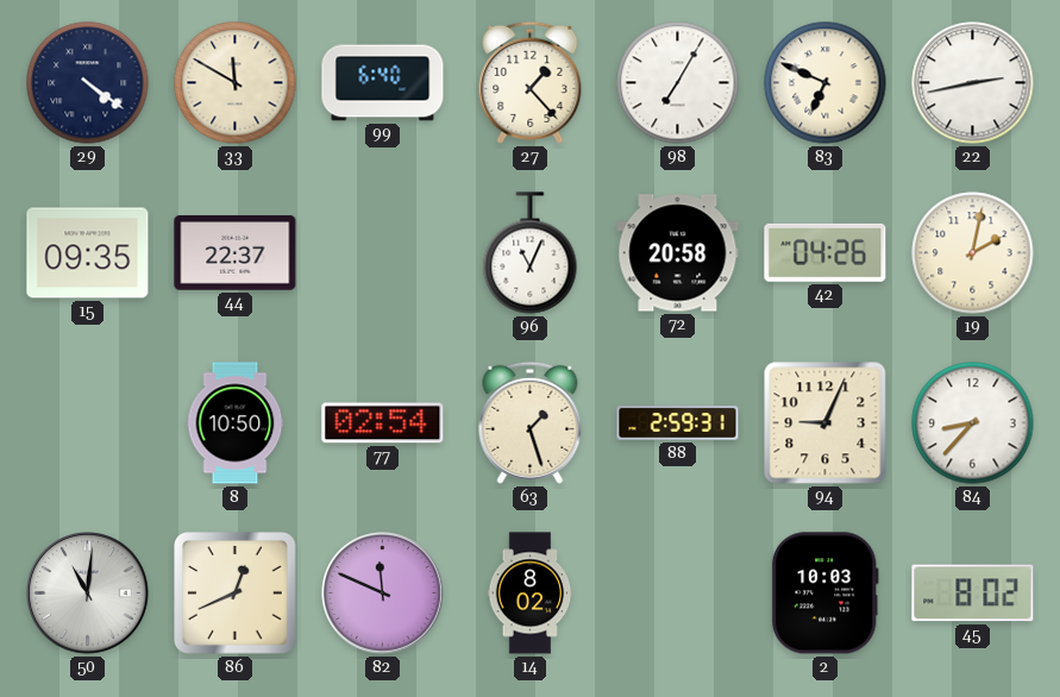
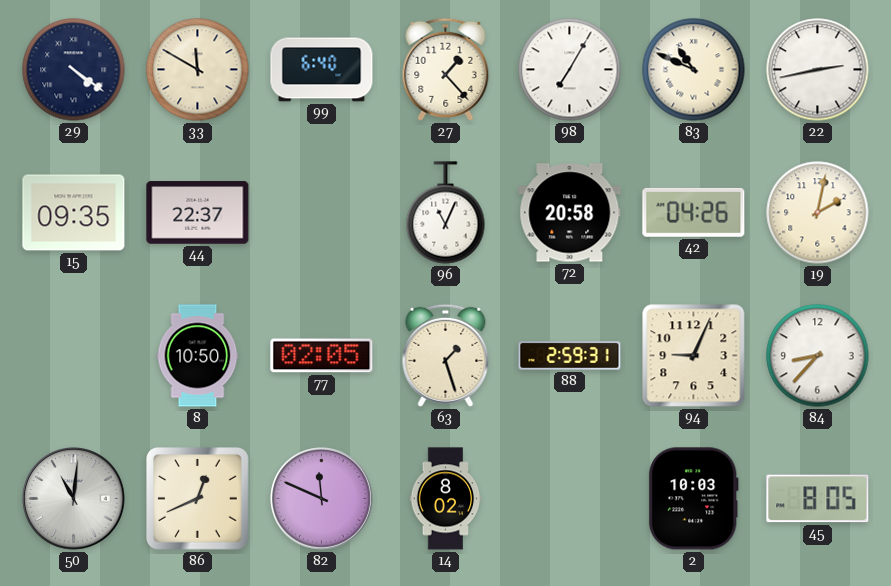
83: 6:49 -> 10:49
77: 02:54 -> 02:05
45: 8:02 -> 8:05
